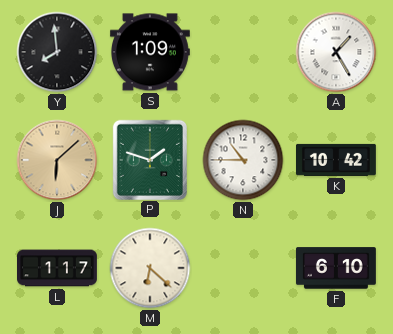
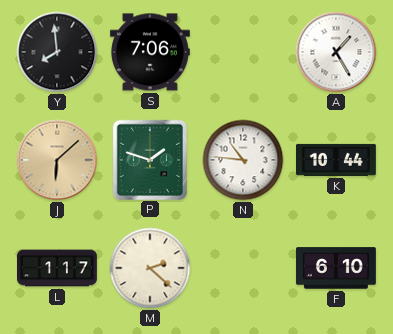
S: 1:09 -> 7:06
N: 10:45 -> 10:46
K: 10:42 -> 10:44
M: 6:22 -> 2:22
